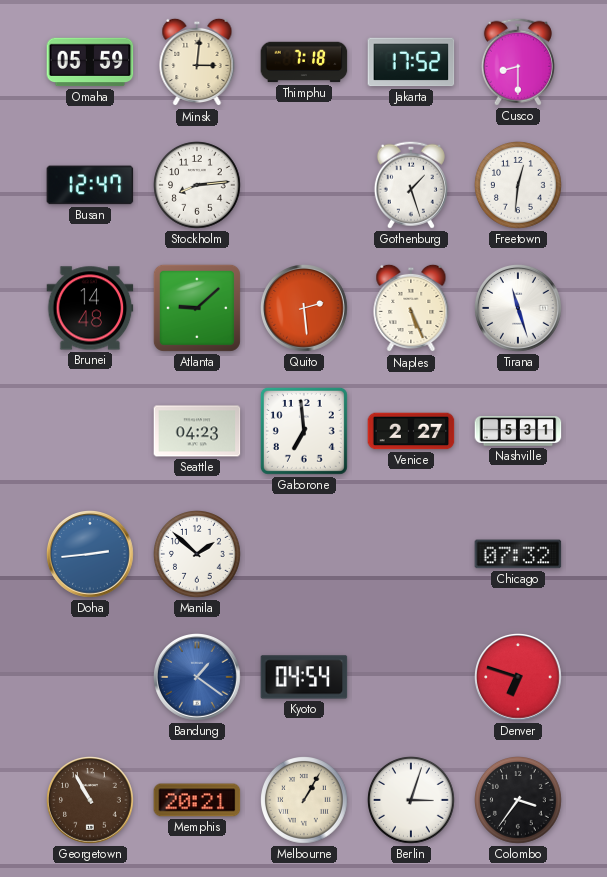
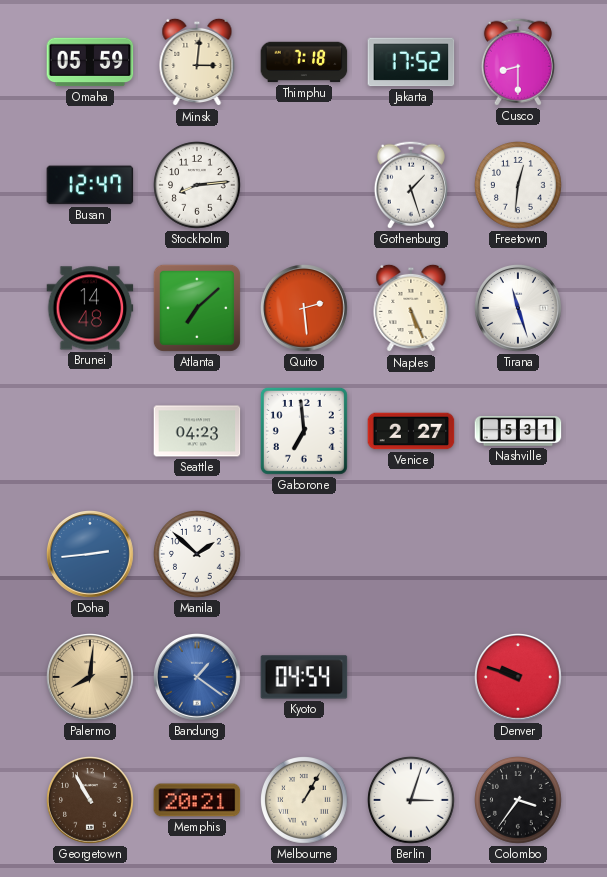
Atlanta: 9:08 -> 7:08
Chicago: 07:32 -> none
Palermo: none -> 8:01
Denver: 6:48 -> 9:48
